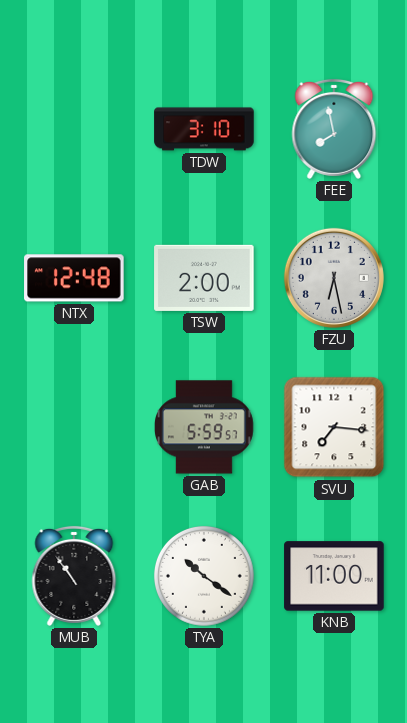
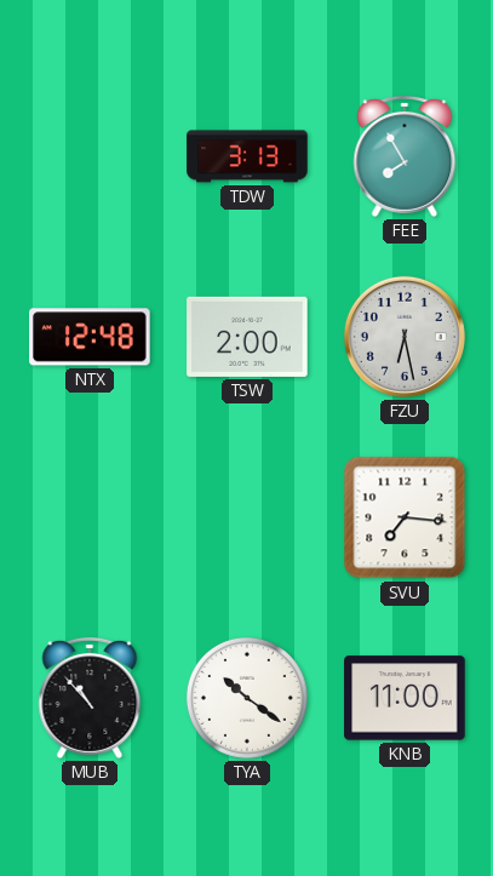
TDW: 3:10 -> 3:13
FEE: 7:58 -> 7:55
GAB: 5:59 -> none
MUB: 10:54 -> 10:53
